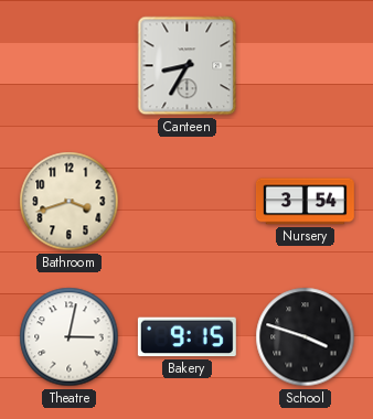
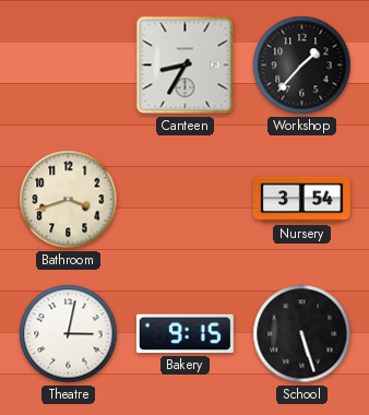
Workshop: none -> 1:37
School: 3:48 -> 5:27
